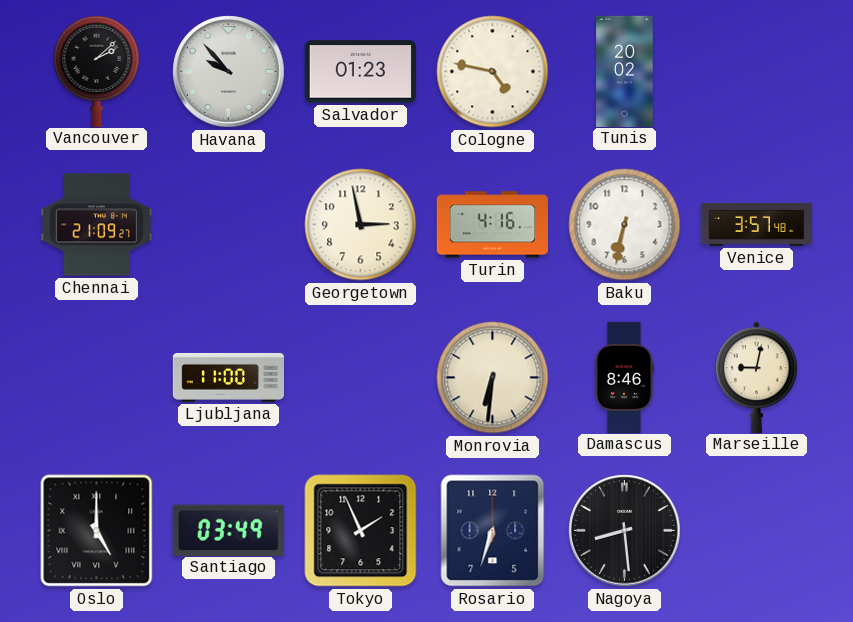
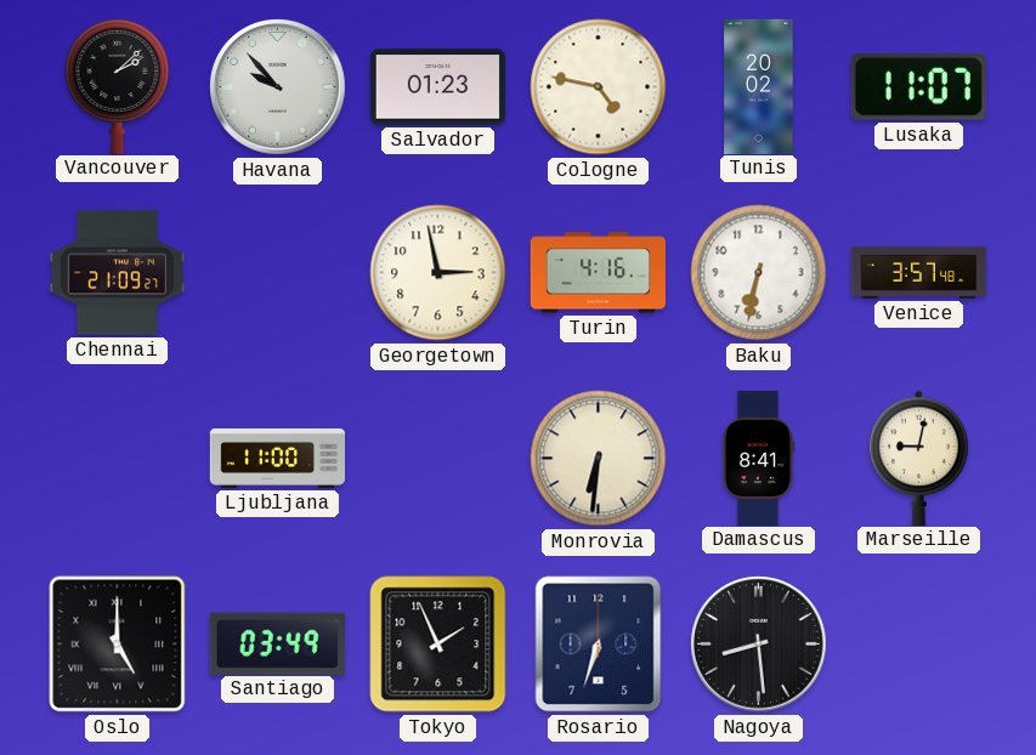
Lusaka: none -> 11:07
Damascus: 8:46 -> 8:41
